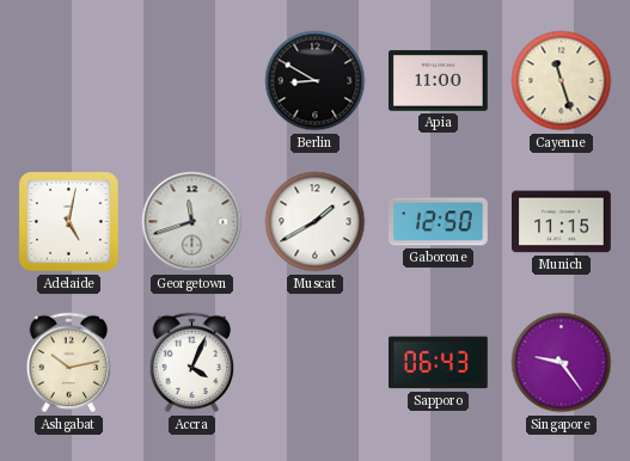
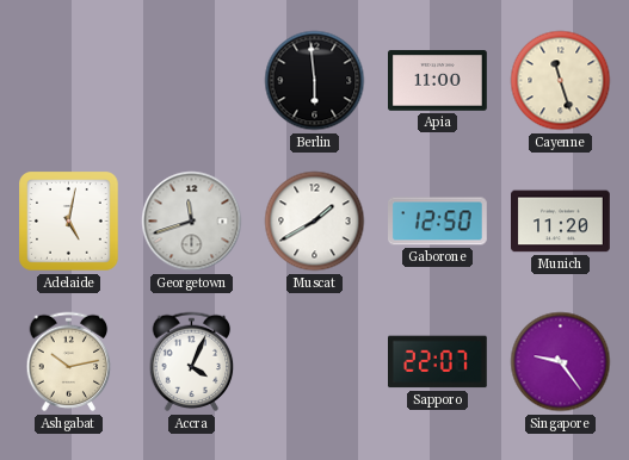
Berlin: 8:50 -> 5:59
Munich: 11:15 -> 11:20
Sapporo: 06:43 -> 22:07
